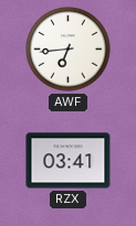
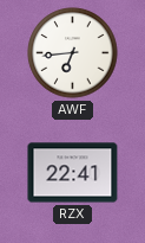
RZX: 03:41 -> 22:41
